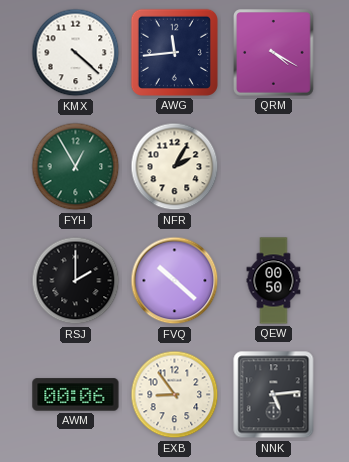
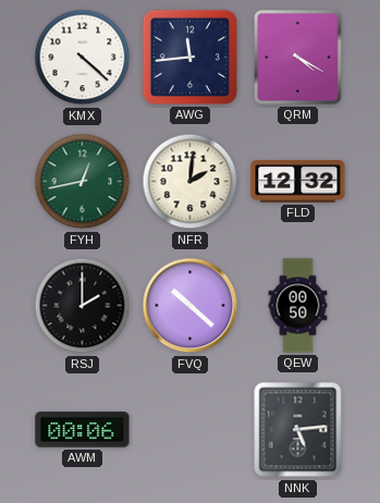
FYH: 12:55 -> 12:43
NFR: 2:05 -> 2:01
FLD: none -> 12:32
EXB: 8:54 -> none
